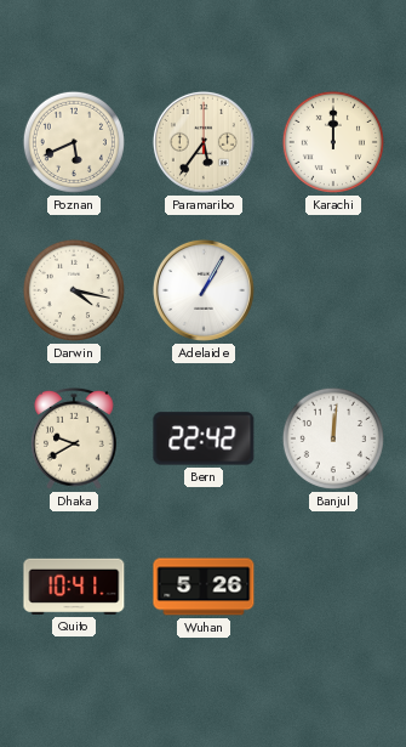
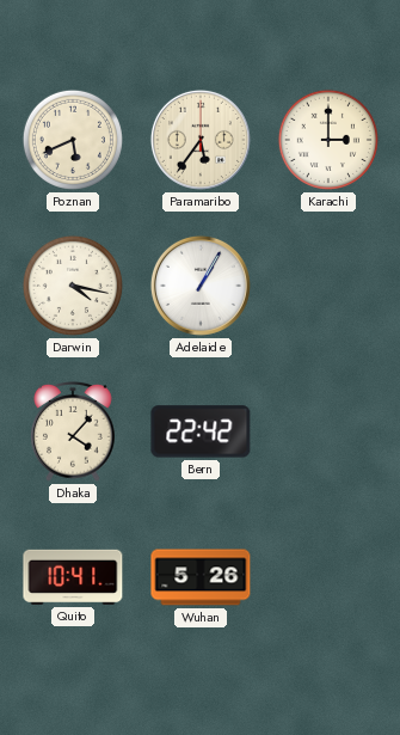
Karachi: 12:00 -> 3:00
Dhaka: 9:40 -> 4:07
Banjul: 12:01 -> none
